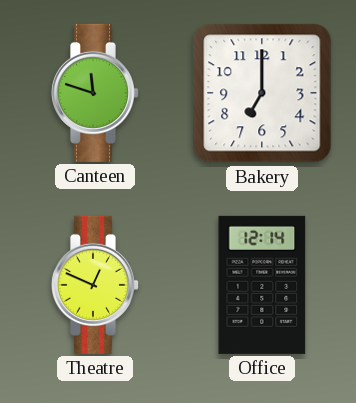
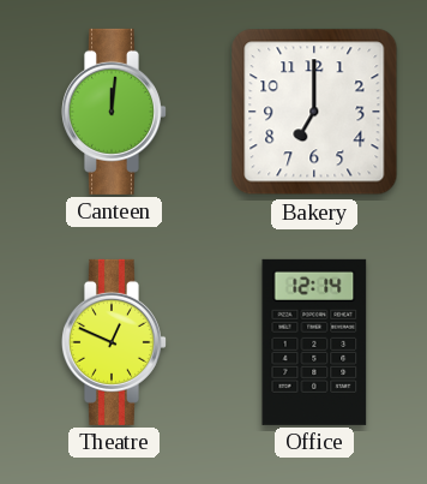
Canteen: 11:48 -> 12:01
